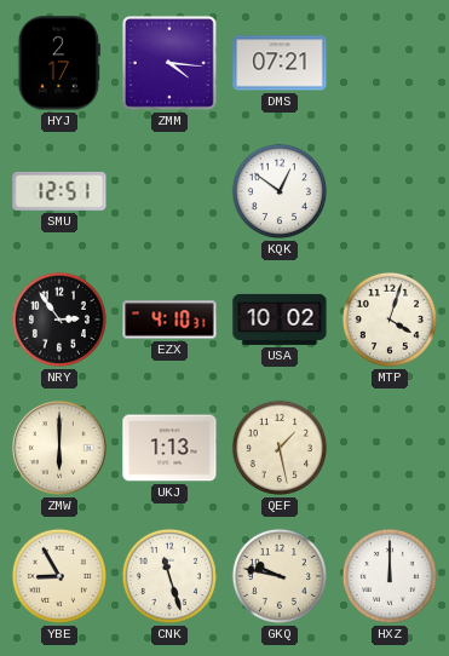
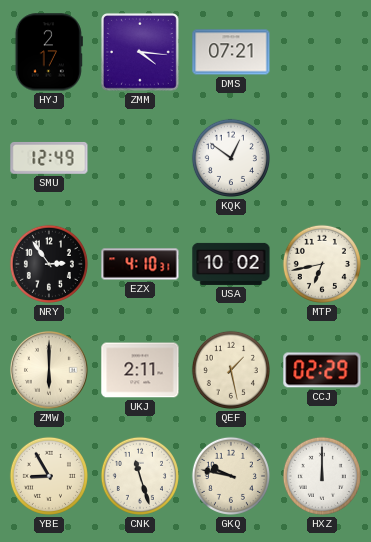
SMU: 12:51 -> 12:49
MTP: 4:03 -> 6:43
UKJ: 1:13 -> 2:11
CCJ: none -> 02:29
